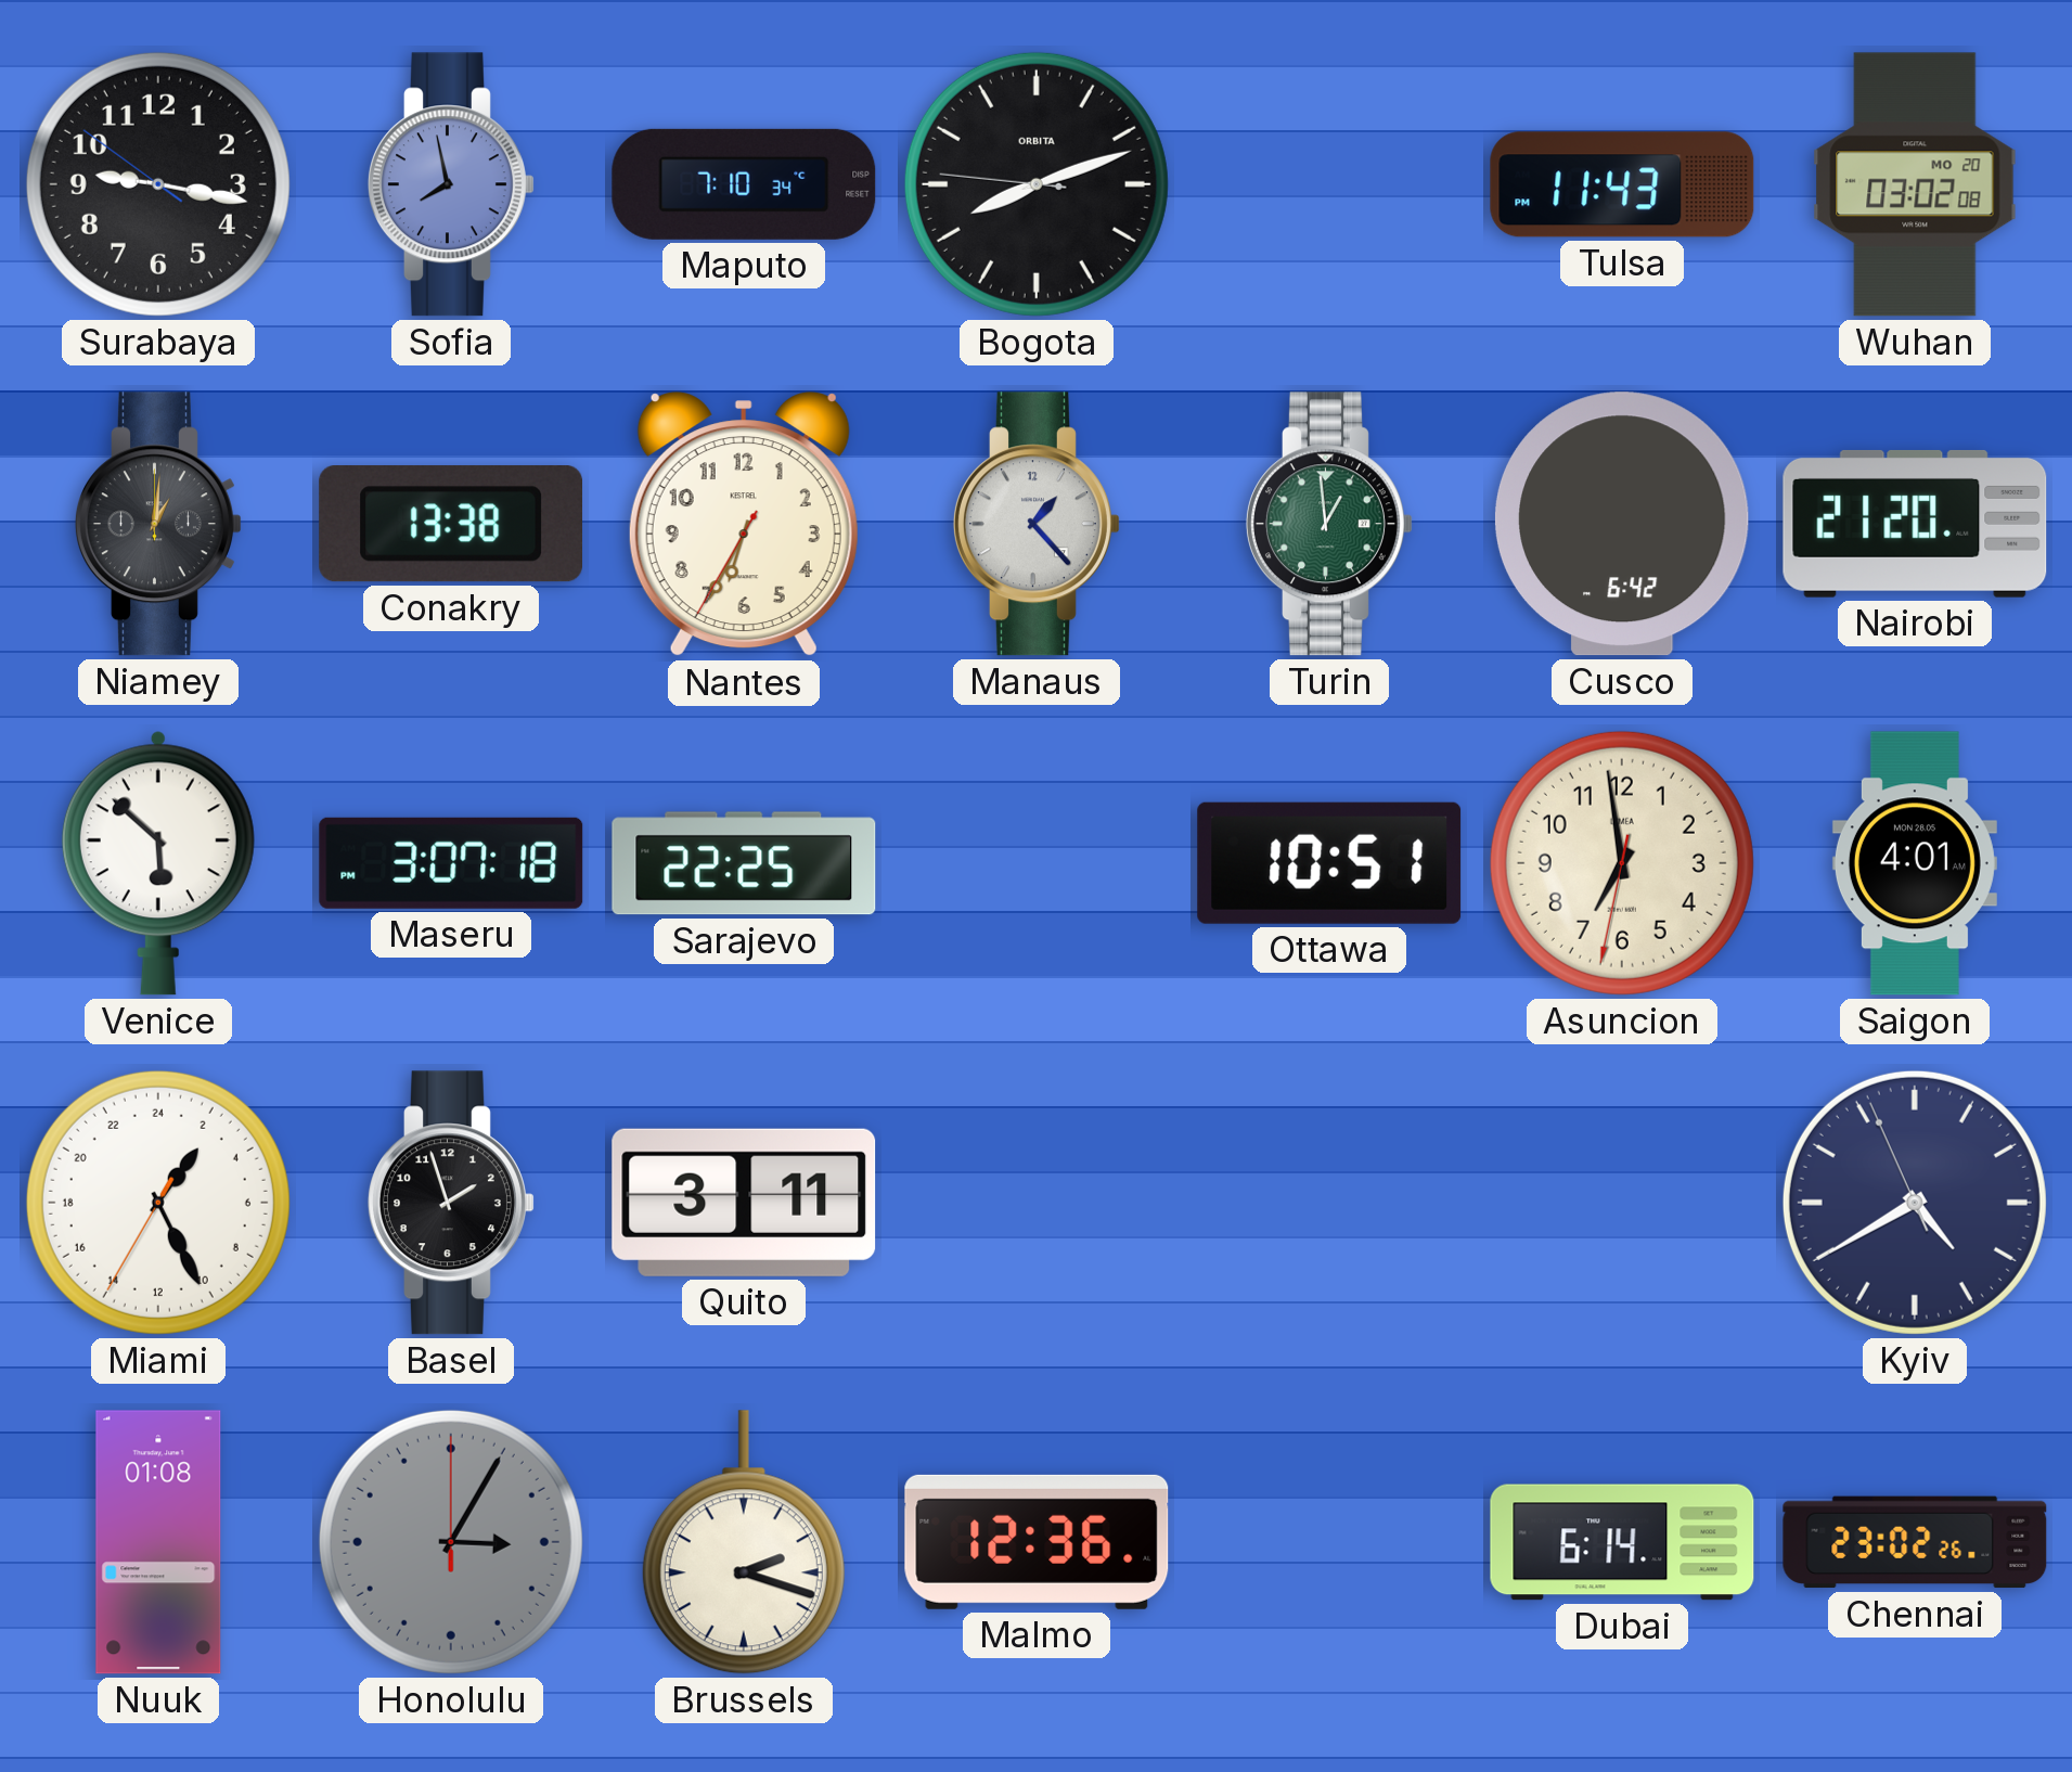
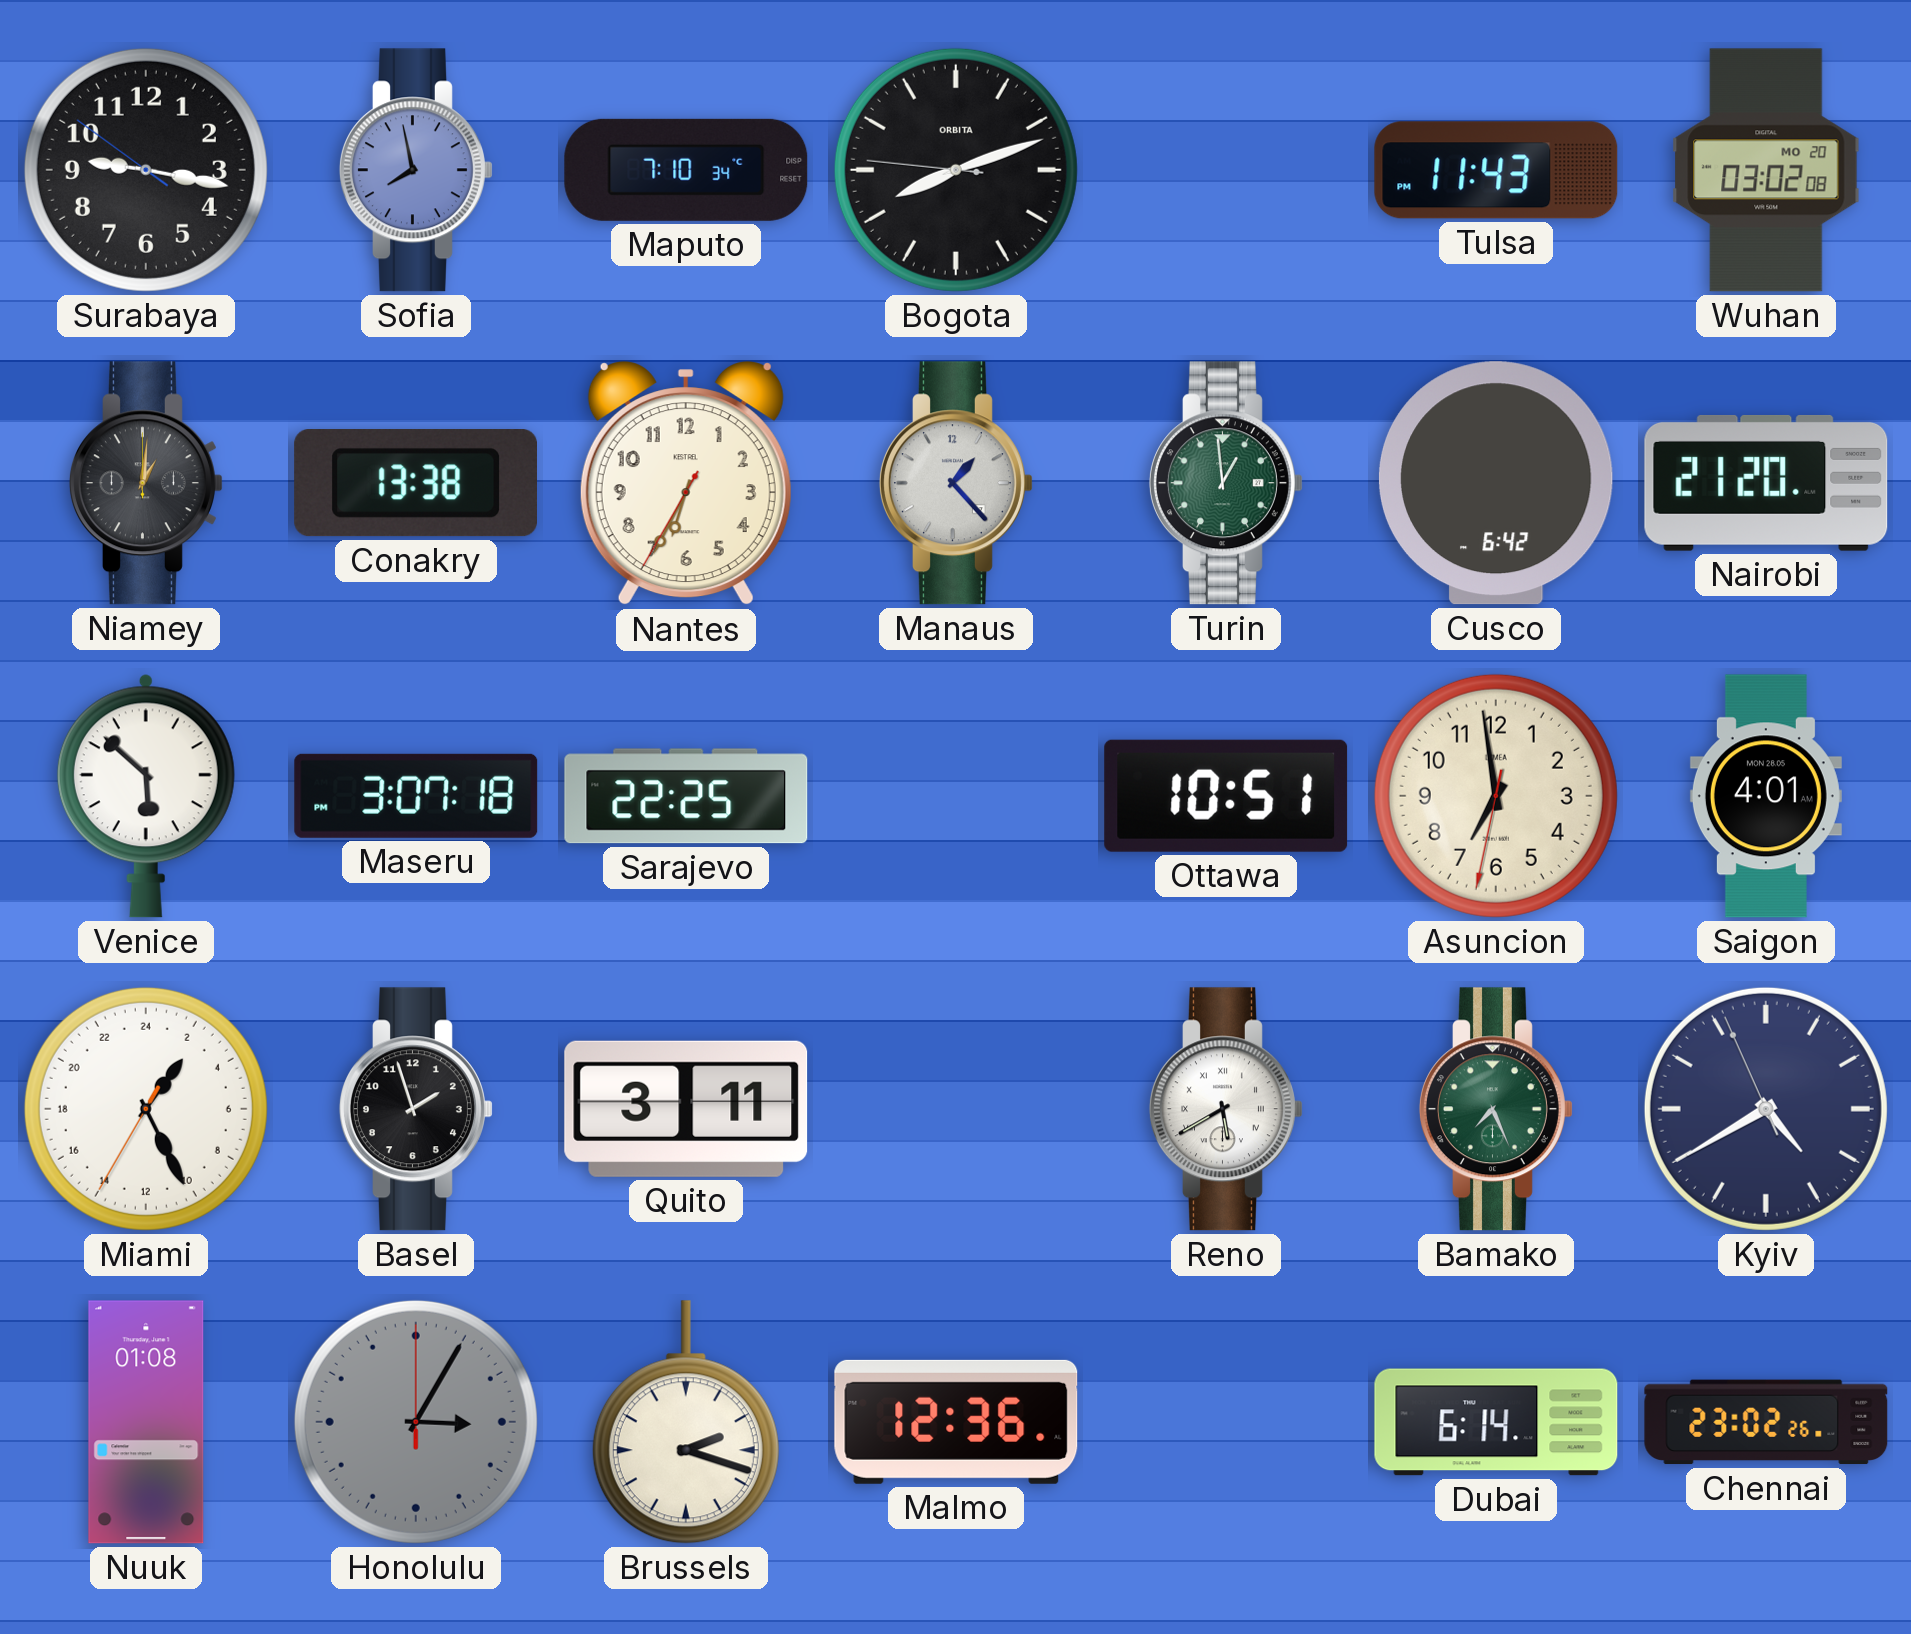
Reno: none -> 5:40
Bamako: none -> 7:26
